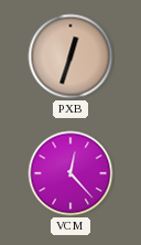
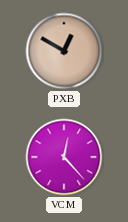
PXB: 12:33 -> 12:50
